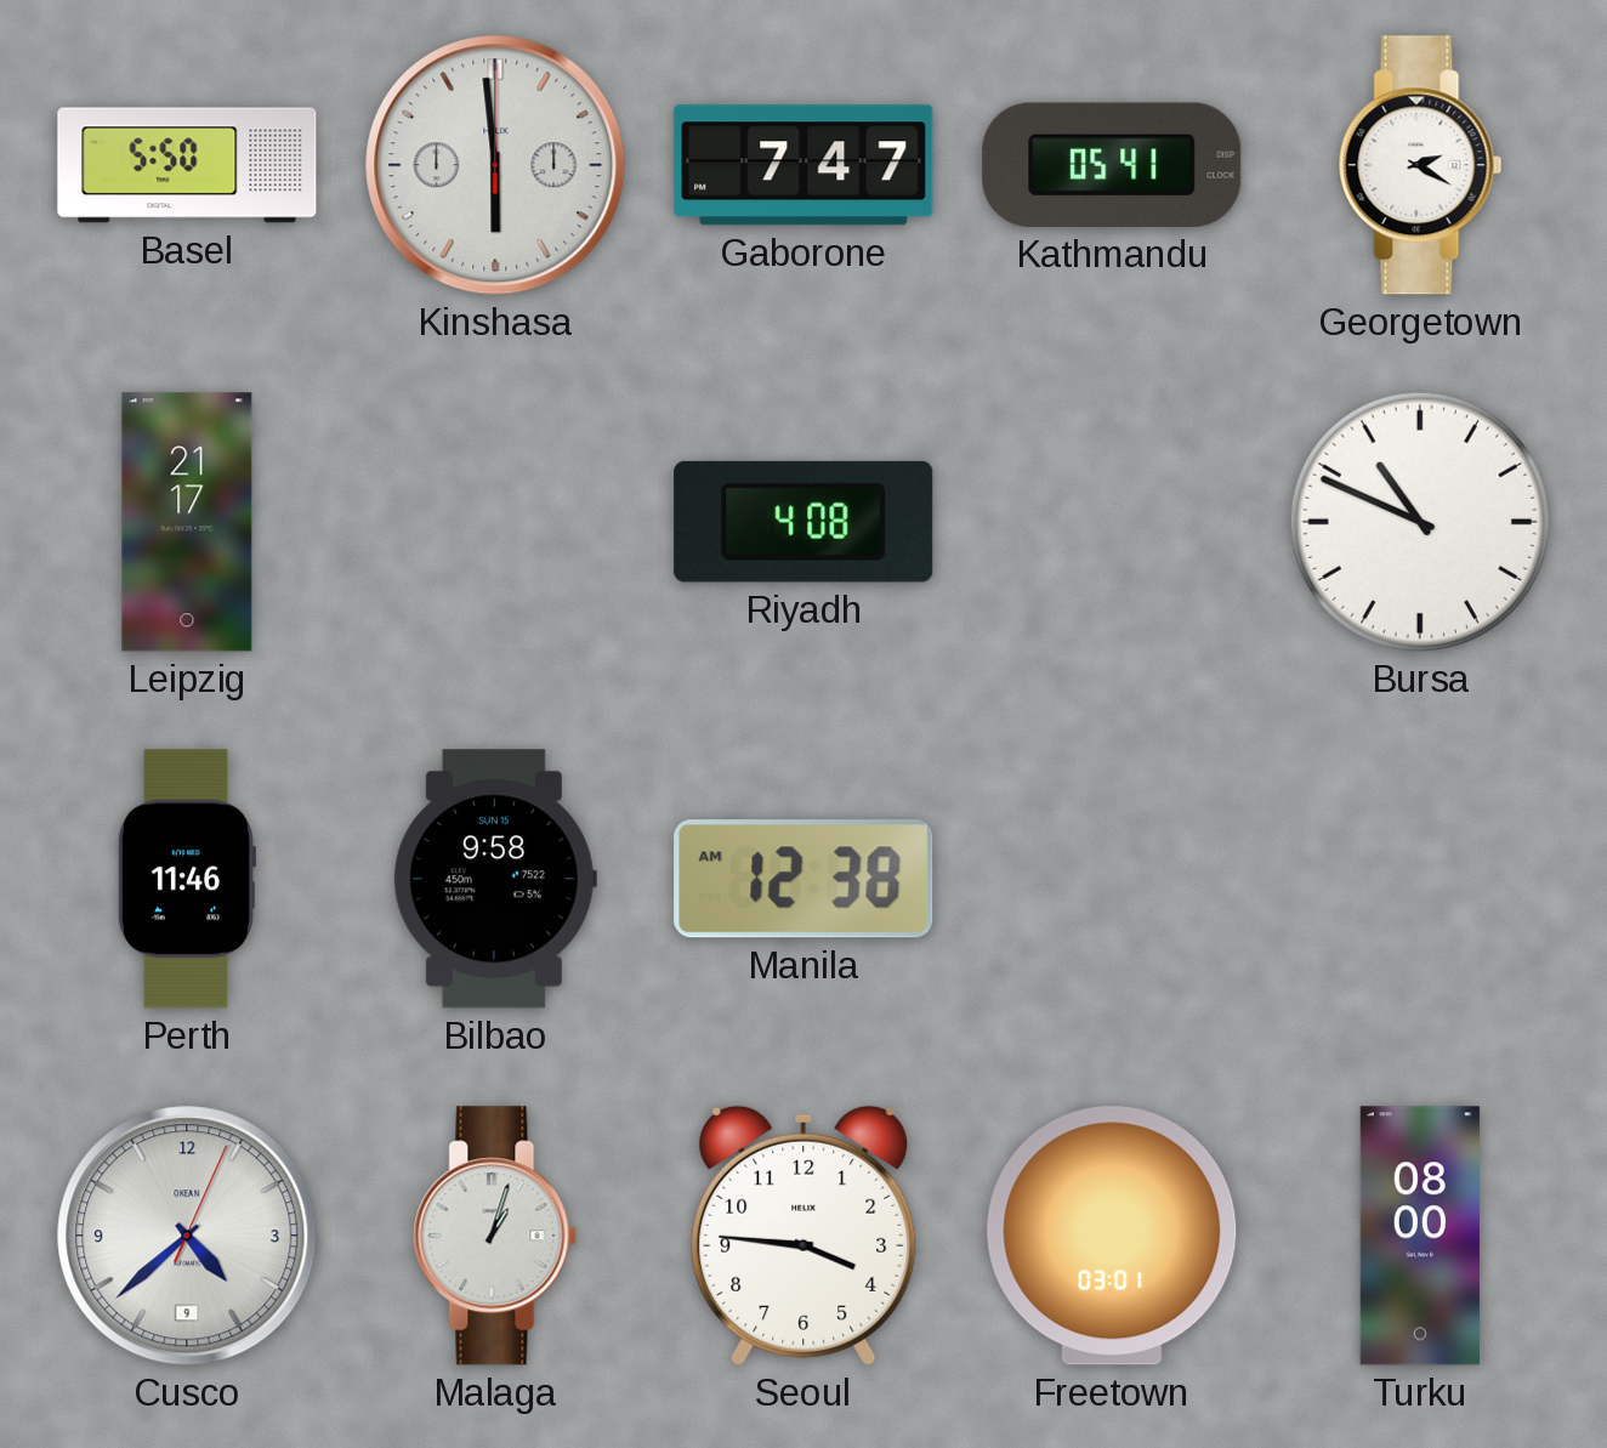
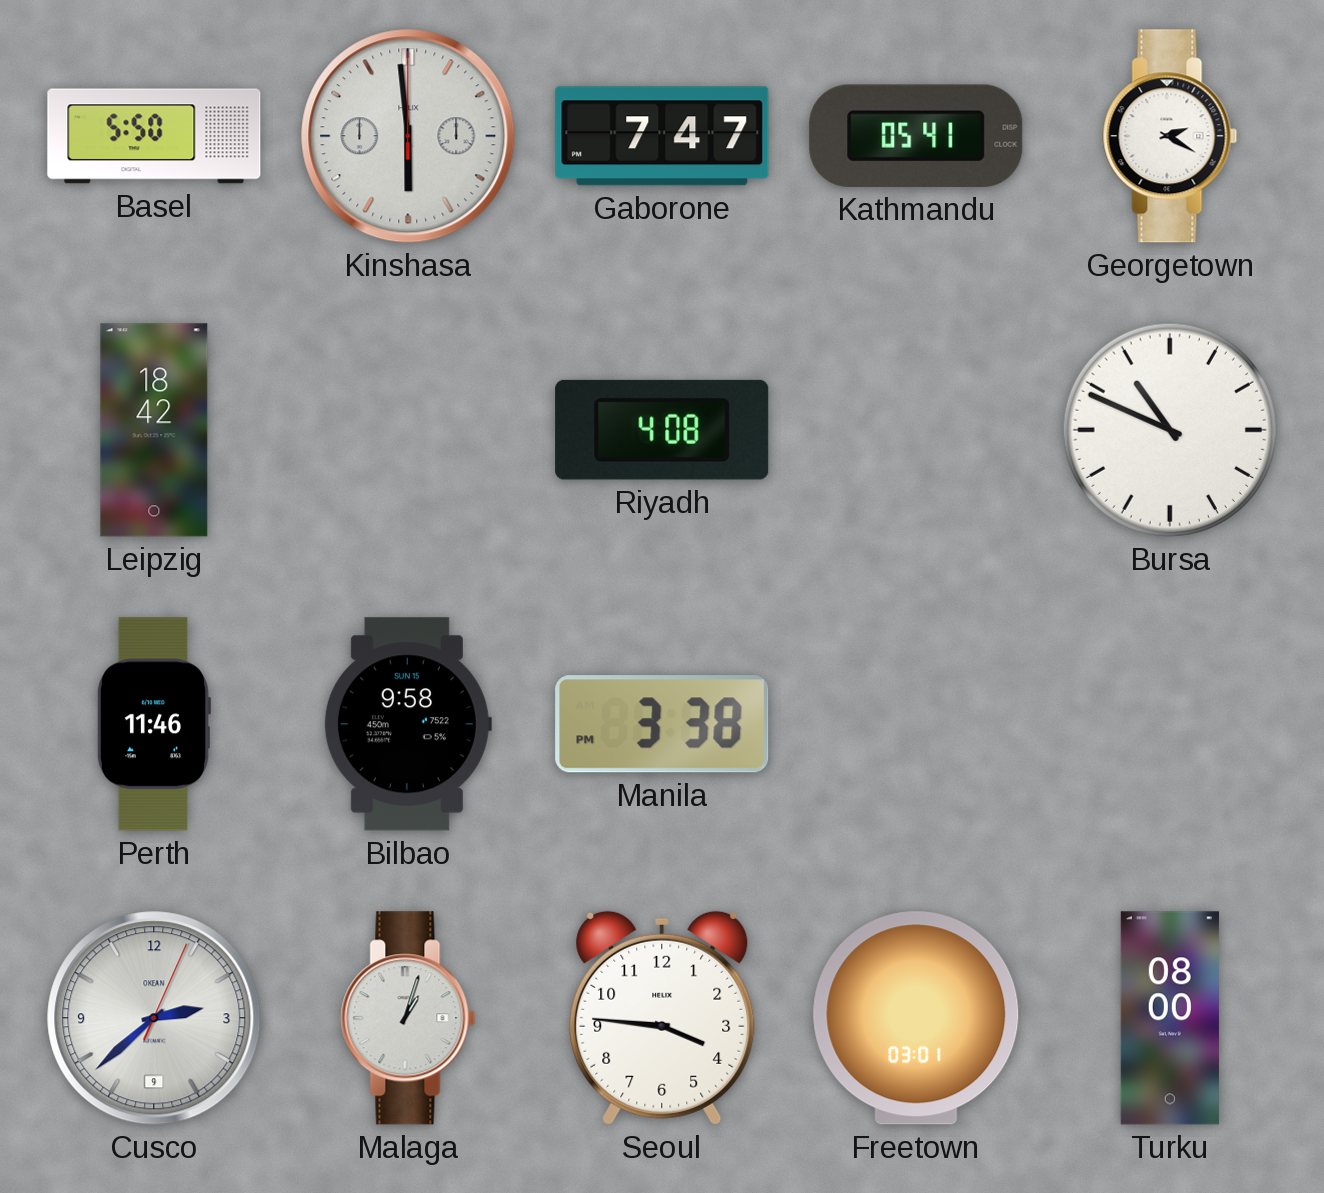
Leipzig: 21:17 -> 18:42
Manila: 12:38 -> 3:38
Cusco: 4:38 -> 2:38
